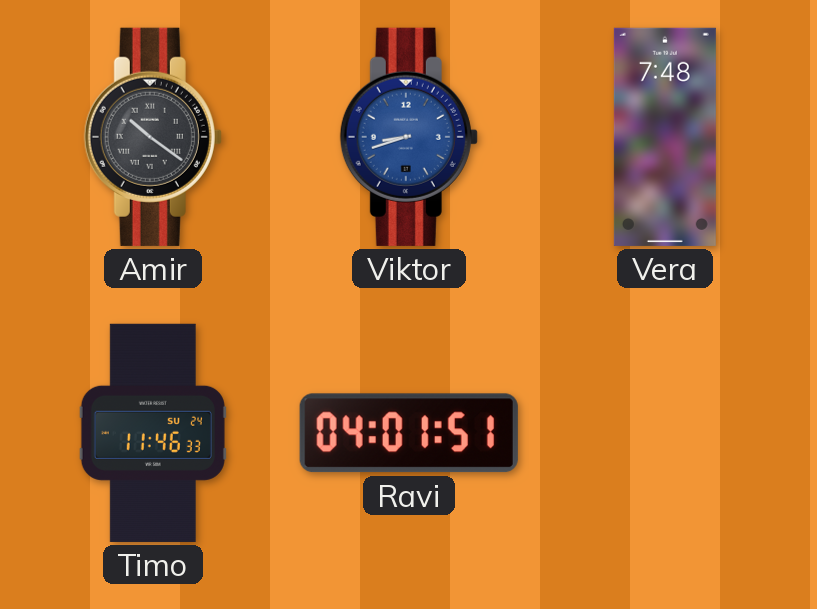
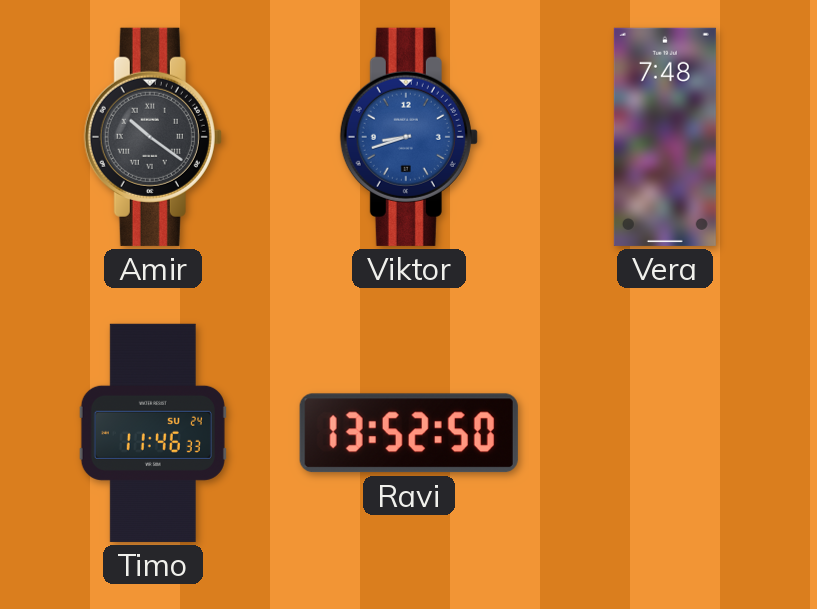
Ravi: 04:01 -> 13:52
